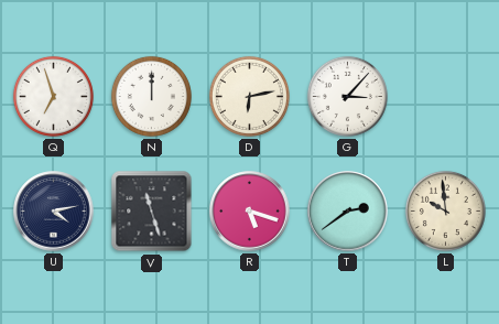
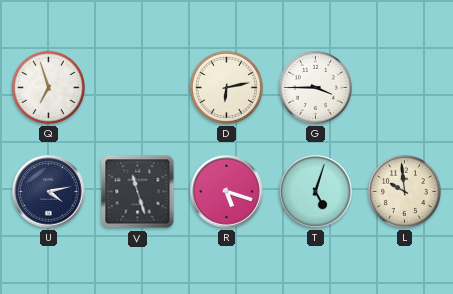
N: 12:00 -> none
G: 3:07 -> 3:45
T: 2:39 -> 5:03
